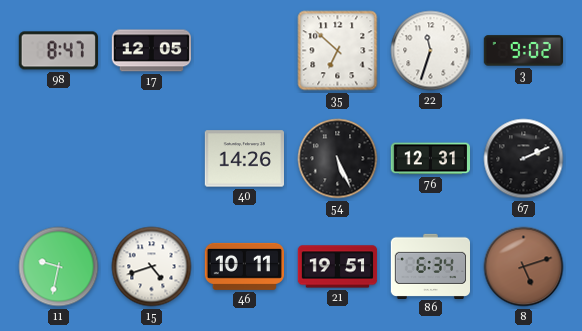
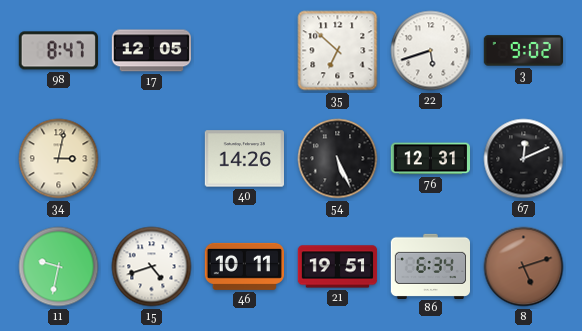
22: 11:33 -> 5:42
34: none -> 3:02
67: 2:11 -> 12:11
